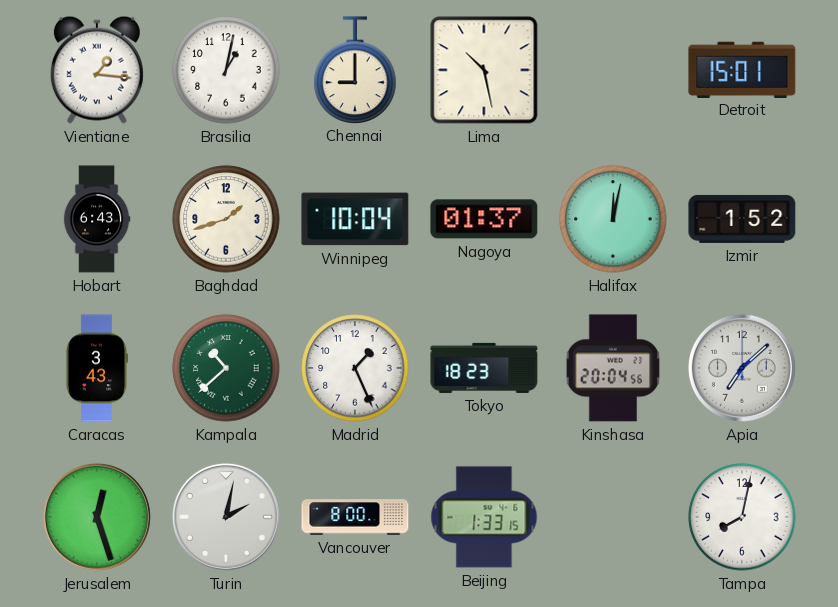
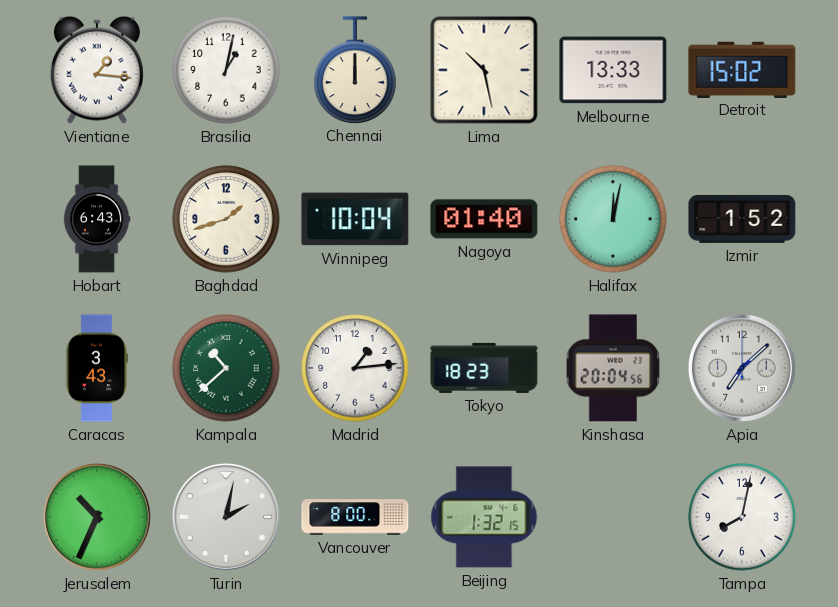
Chennai: 9:00 -> 12:00
Melbourne: none -> 13:33
Detroit: 15:01 -> 15:02
Nagoya: 01:37 -> 01:40
Madrid: 1:26 -> 1:14
Jerusalem: 12:27 -> 10:34
Beijing: 1:33 -> 1:32
